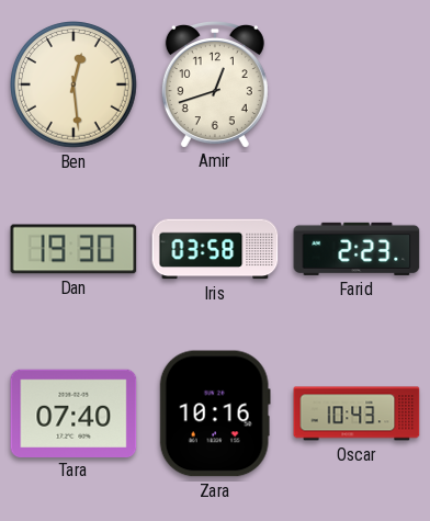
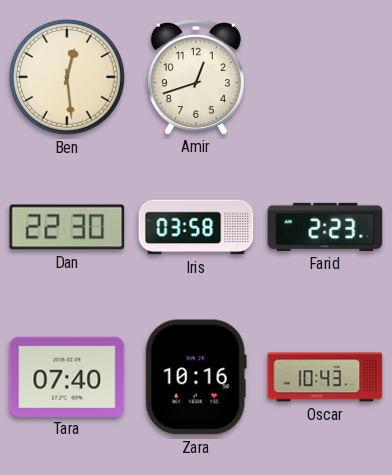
Dan: 19:30 -> 22:30
